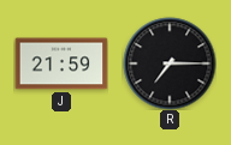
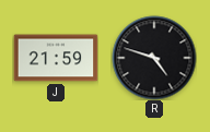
R: 7:15 -> 4:48
